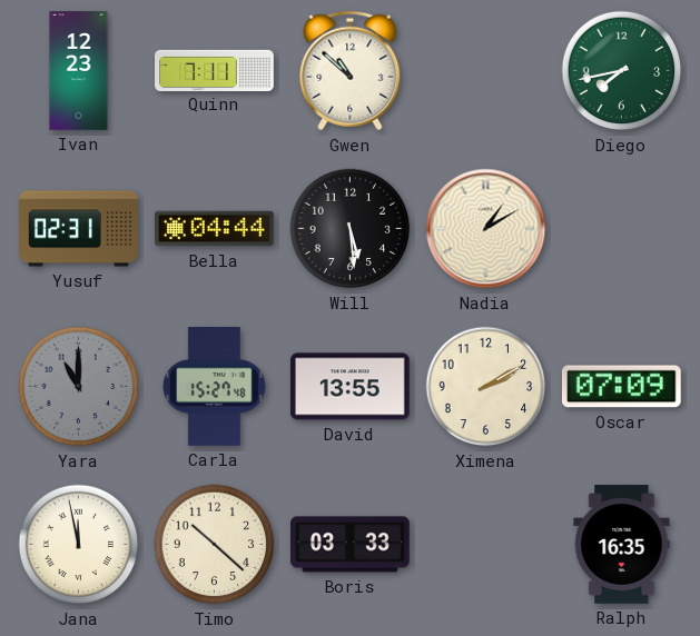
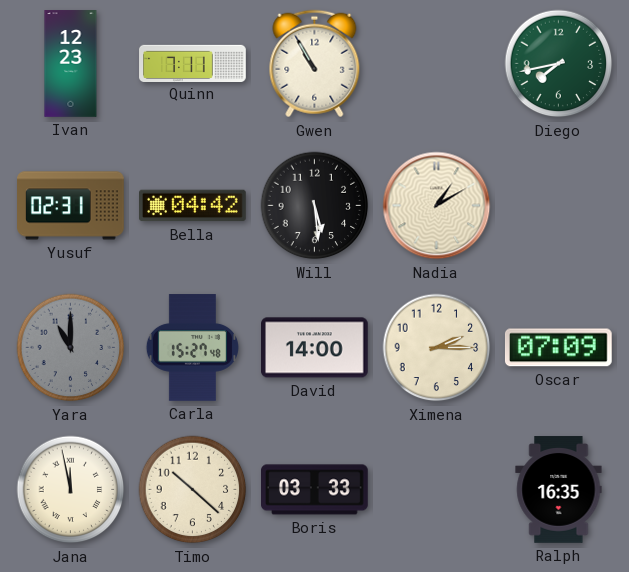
Gwen: 10:52 -> 10:55
Bella: 04:44 -> 04:42
David: 13:55 -> 14:00
Ximena: 2:10 -> 2:15
